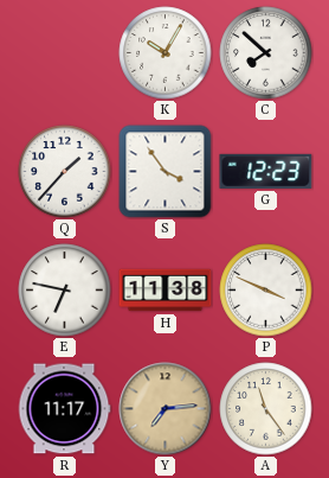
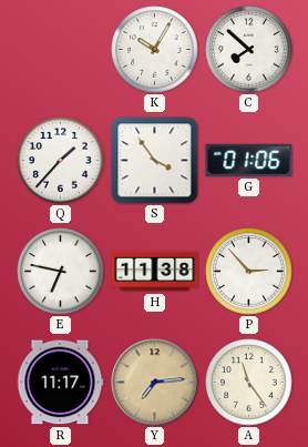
G: 12:23 -> 01:06
P: 3:49 -> 2:53
